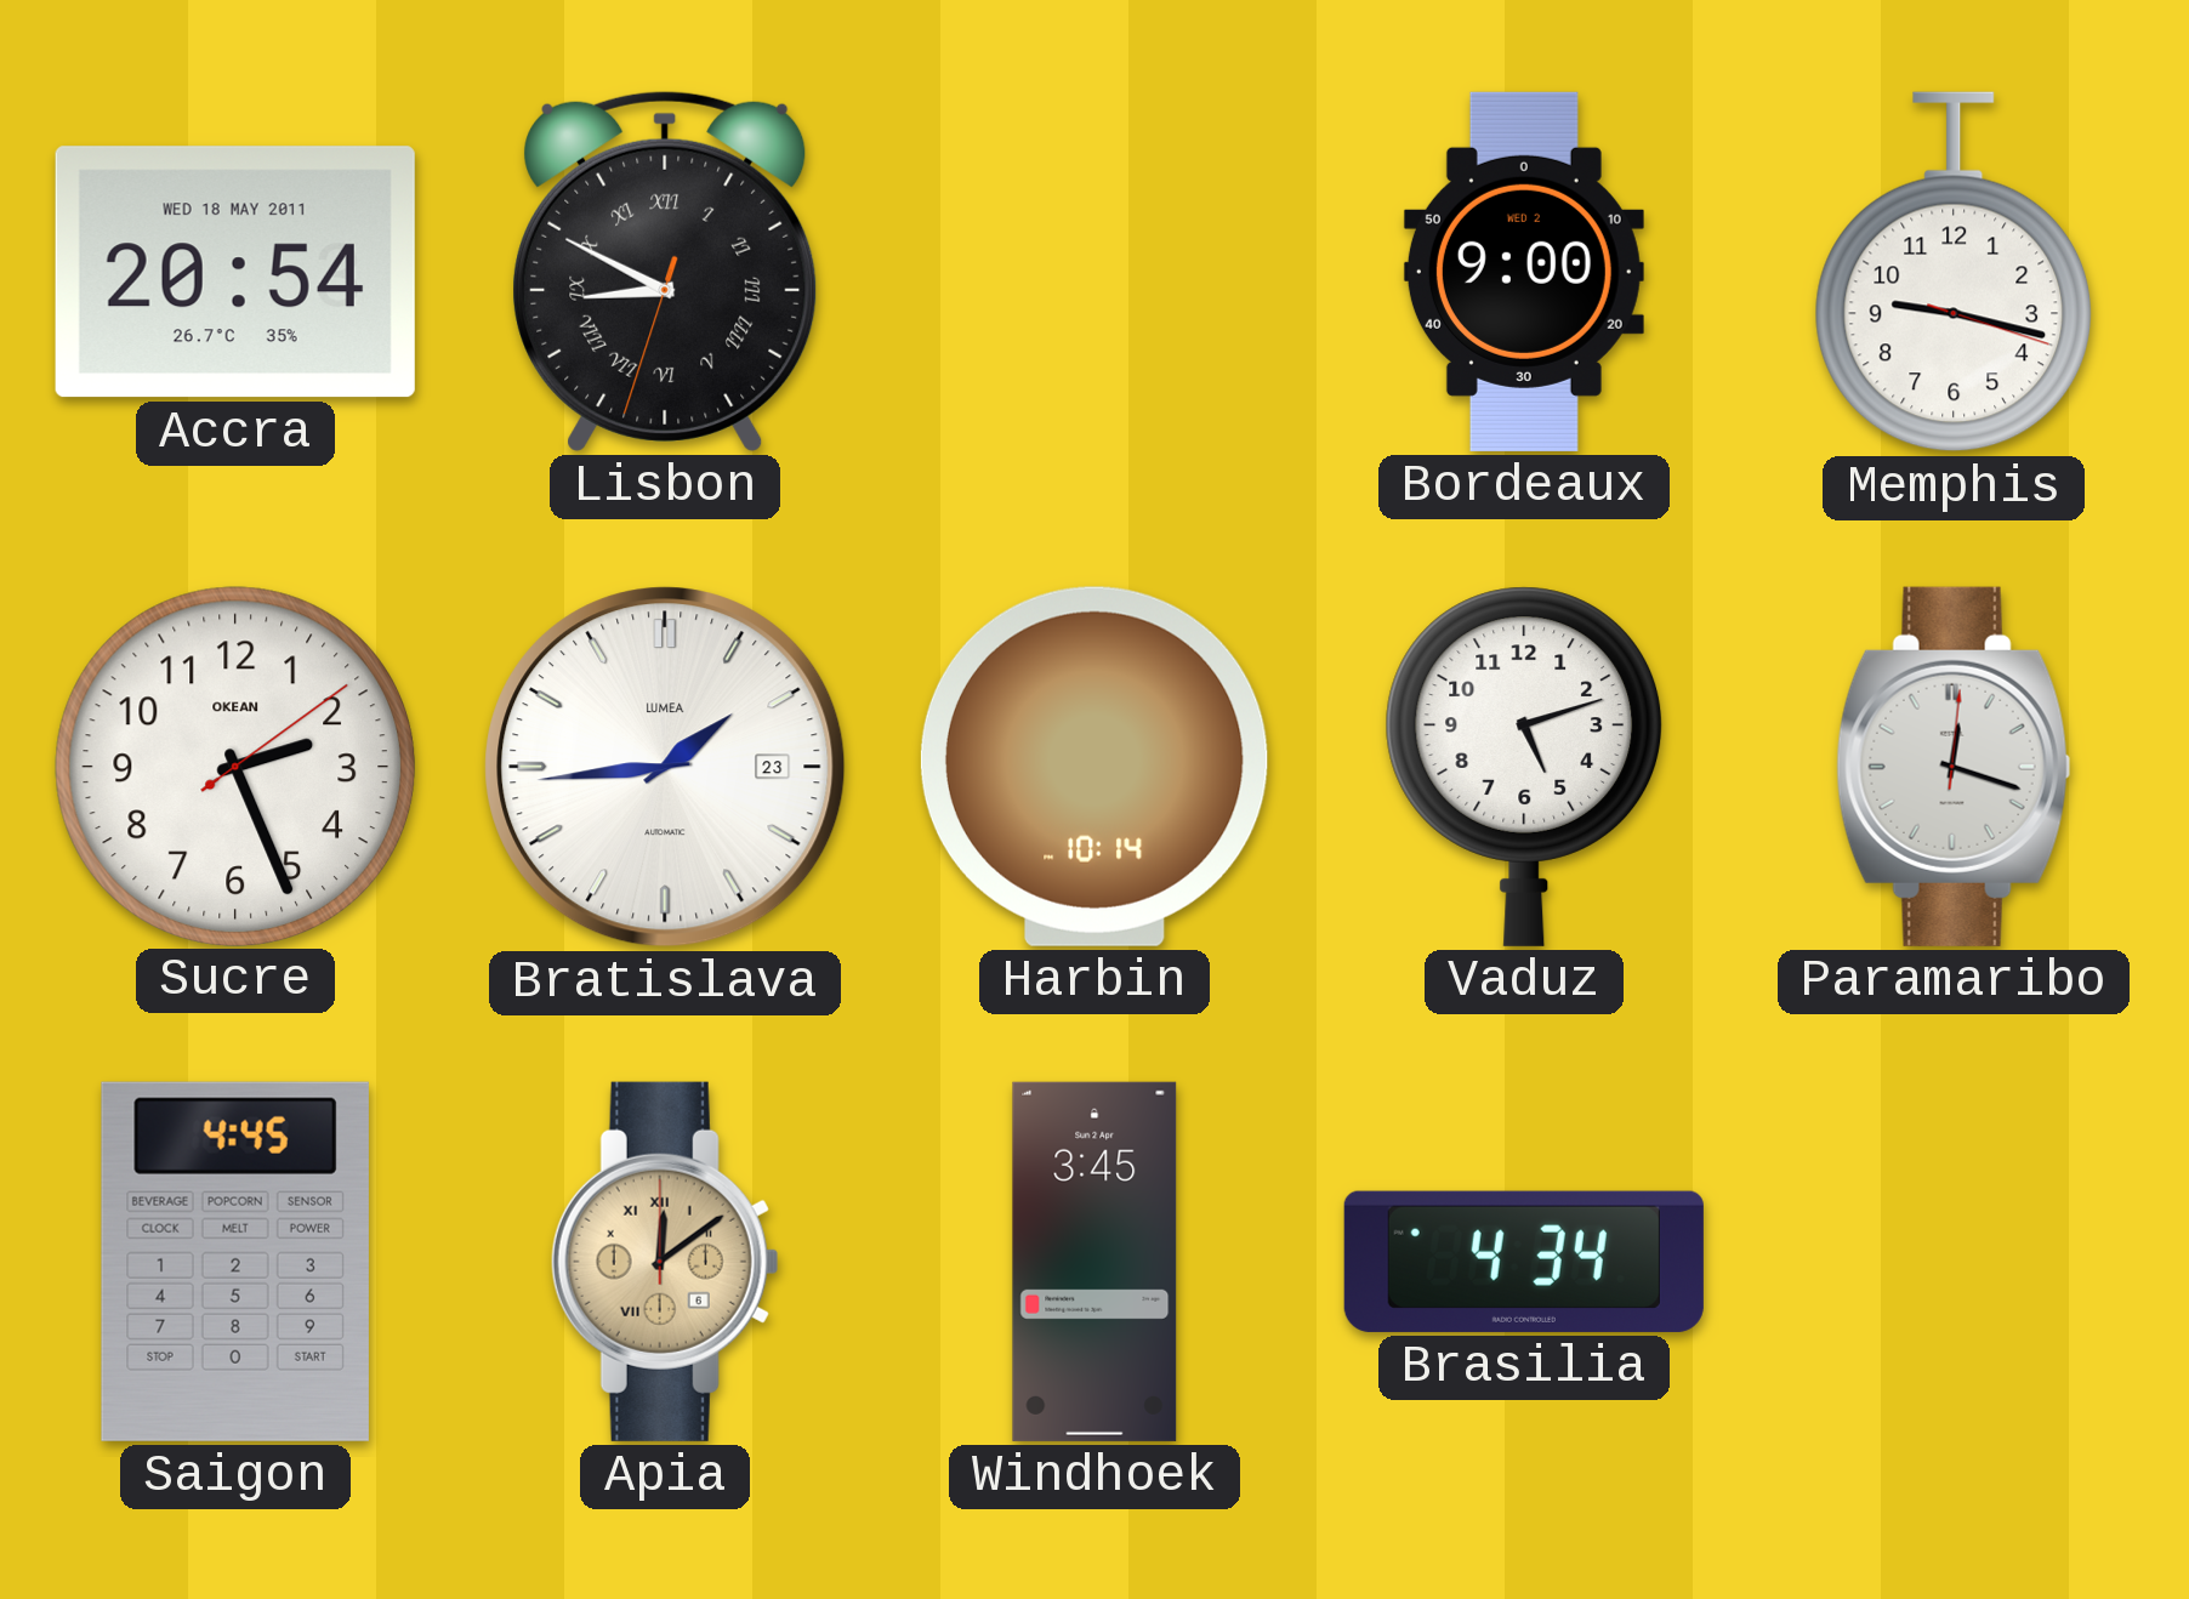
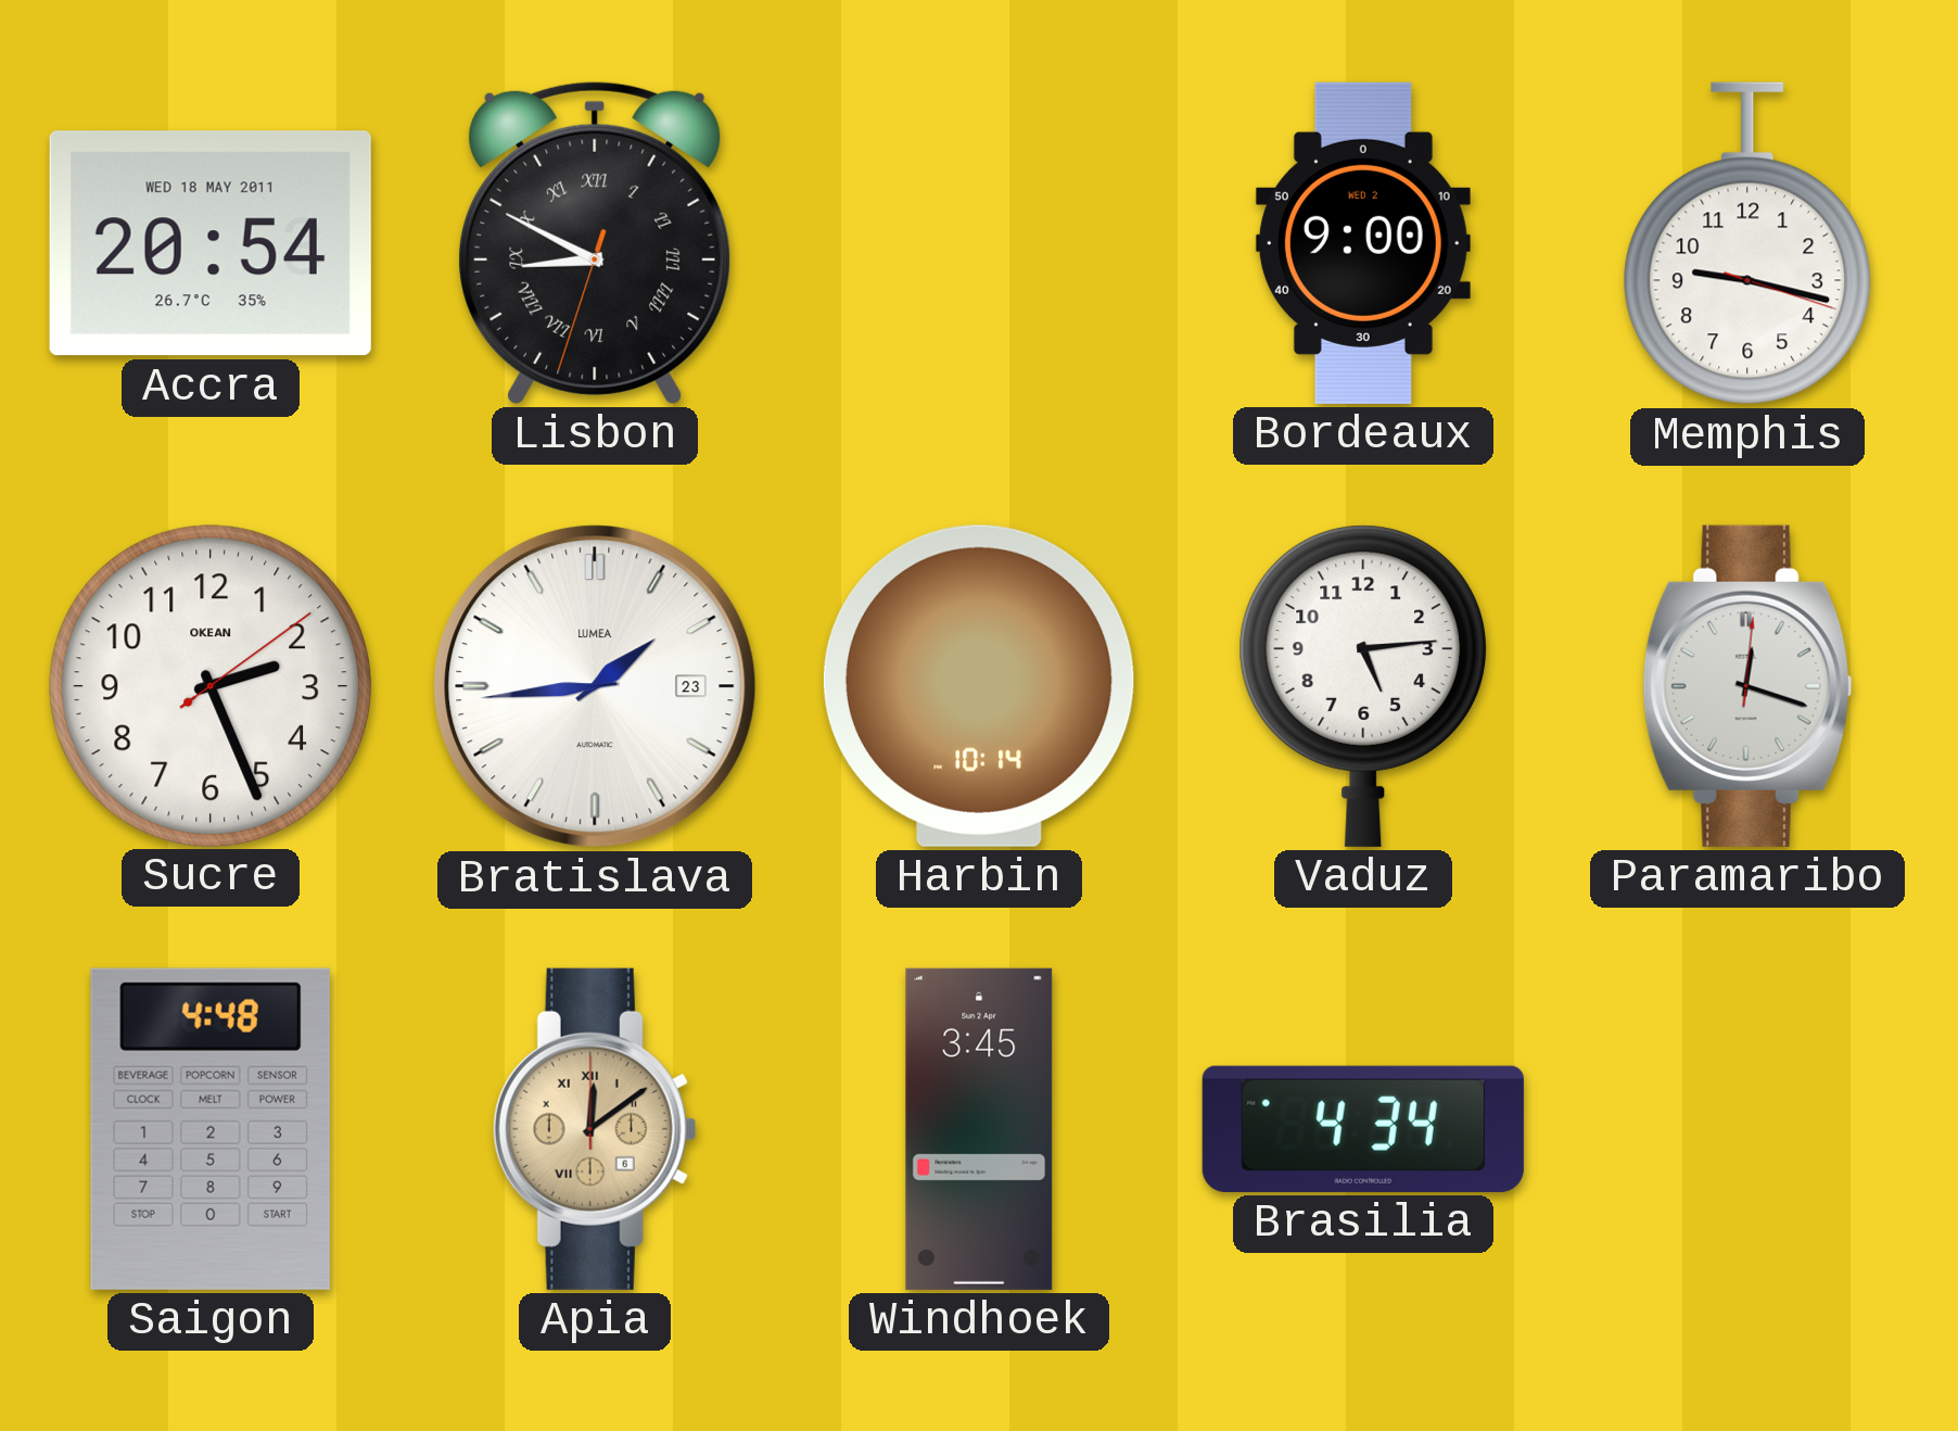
Vaduz: 5:12 -> 5:14
Saigon: 4:45 -> 4:48
